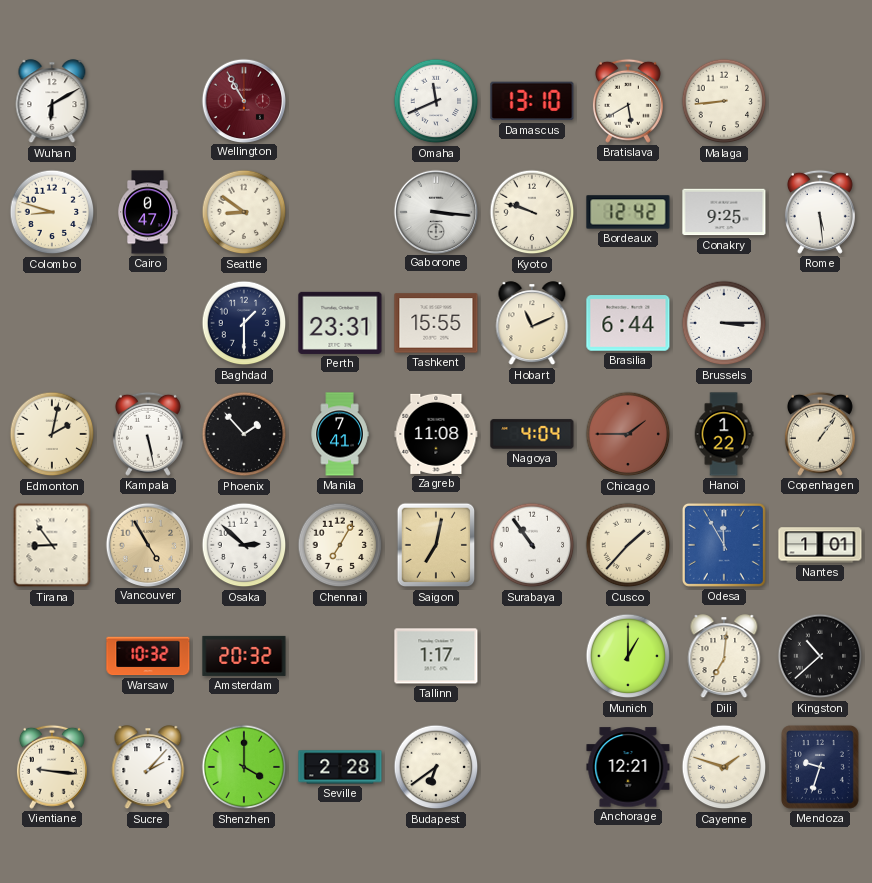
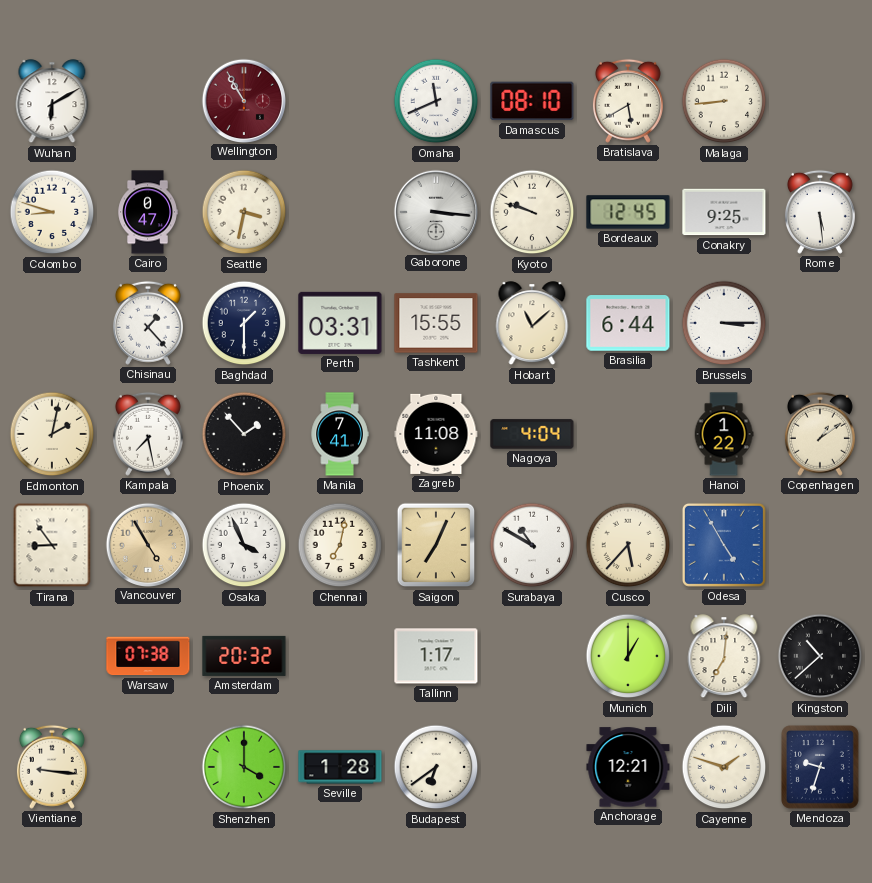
Damascus: 13:10 -> 08:10
Seattle: 8:51 -> 3:32
Bordeaux: 12:42 -> 12:45
Chisinau: none -> 1:23
Perth: 23:31 -> 03:31
Hobart: 11:11 -> 11:08
Kampala: 5:28 -> 7:28
Chicago: 1:45 -> none
Copenhagen: 1:06 -> 1:09
Osaka: 2:52 -> 3:56
Chennai: 7:05 -> 7:02
Saigon: 7:02 -> 7:04
Surabaya: 10:54 -> 10:50
Cusco: 1:37 -> 5:37
Odesa: 11:55 -> 4:55
Nantes: 1:01 -> none
Warsaw: 10:32 -> 07:38
Sucre: 2:07 -> none
Seville: 2:28 -> 1:28
